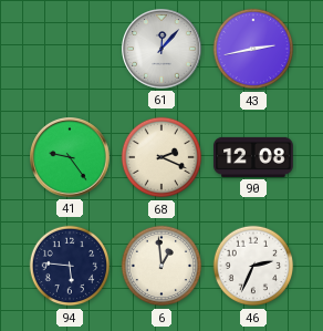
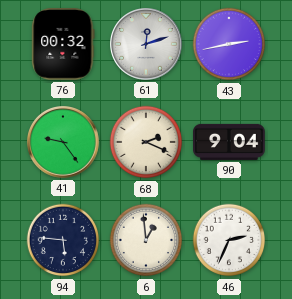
76: none -> 00:32
61: 12:07 -> 12:12
90: 12:08 -> 9:04
